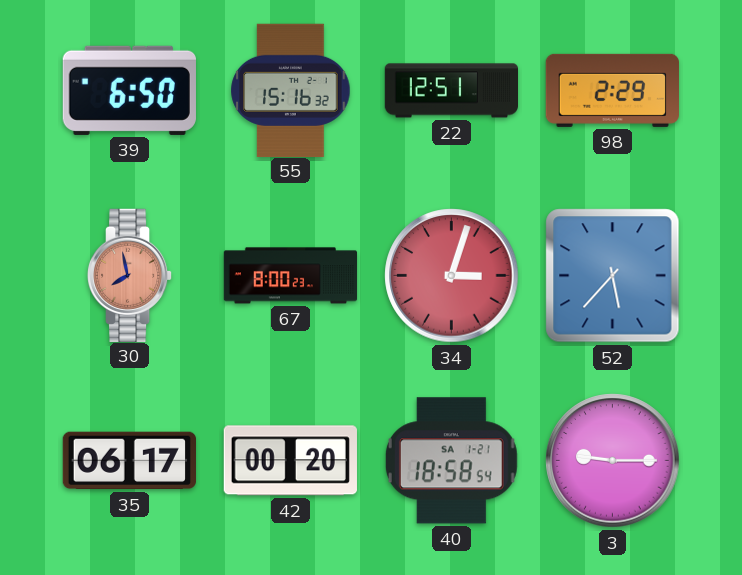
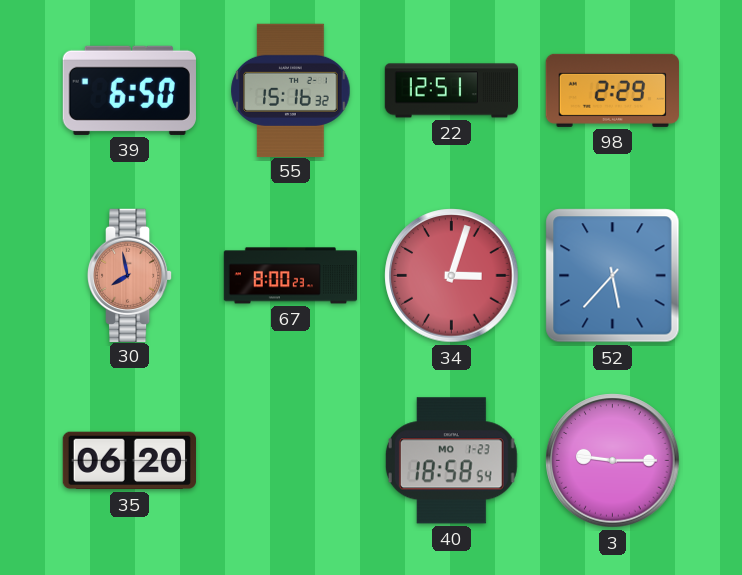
35: 06:17 -> 06:20
42: 00:20 -> none
40 date: SA 1-21 -> MO 1-23
